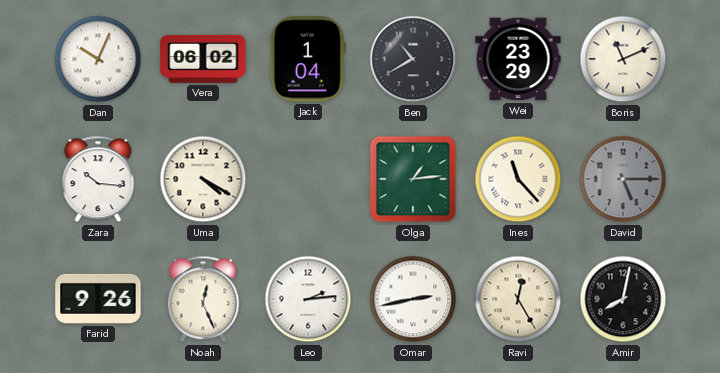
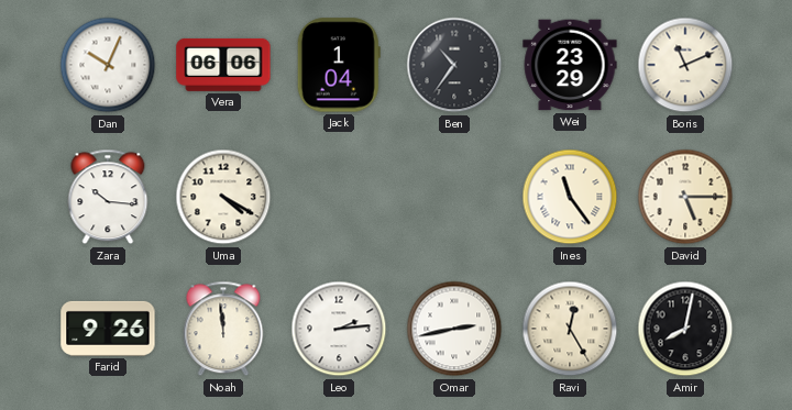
Vera: 06:02 -> 06:06
Ben: 10:40 -> 10:36
Olga: 1:14 -> none
Ines: 11:23 -> 11:24
David dial: grey -> cream
Noah: 12:26 -> 11:59
